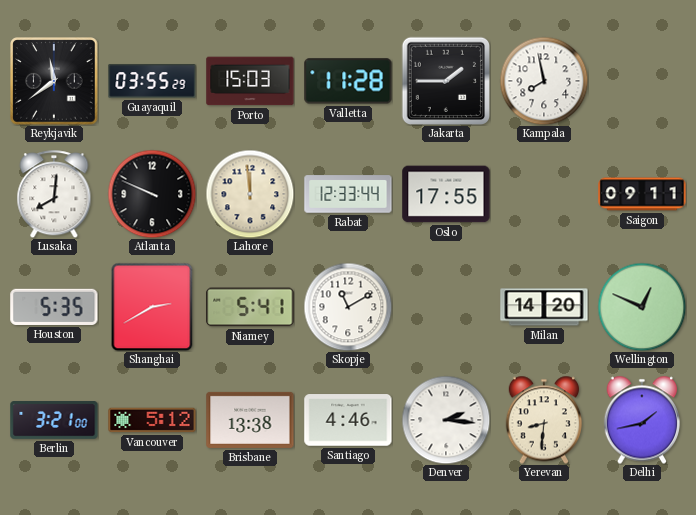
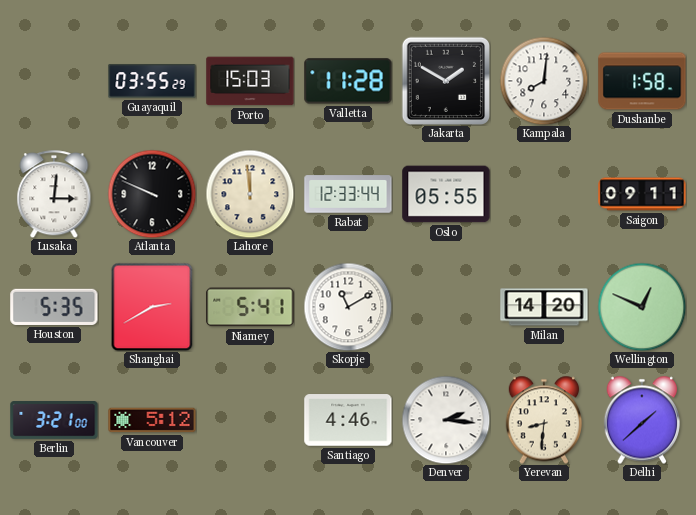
Reykjavik: 11:39 -> none
Jakarta: 1:45 -> 1:50
Kampala: 7:58 -> 8:01
Dushanbe: none -> 1:58
Lusaka: 8:01 -> 3:01
Oslo: 17:55 -> 05:55
Brisbane: 13:38 -> none
Delhi: 1:43 -> 1:38
